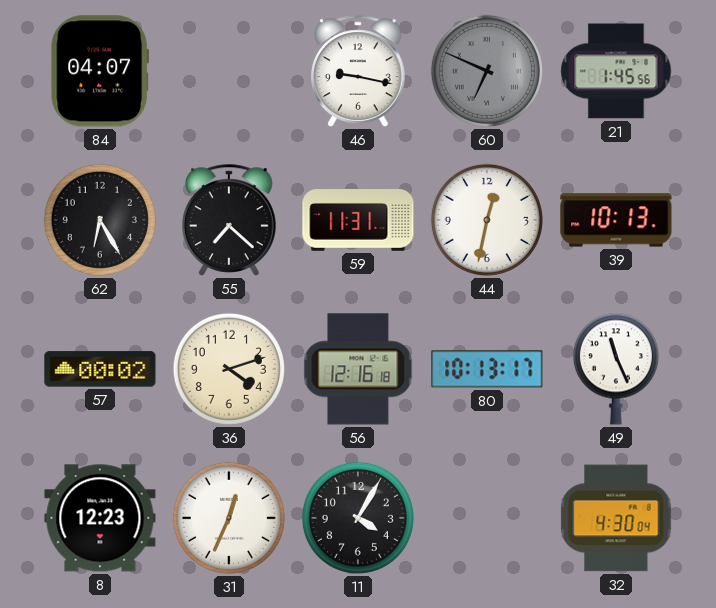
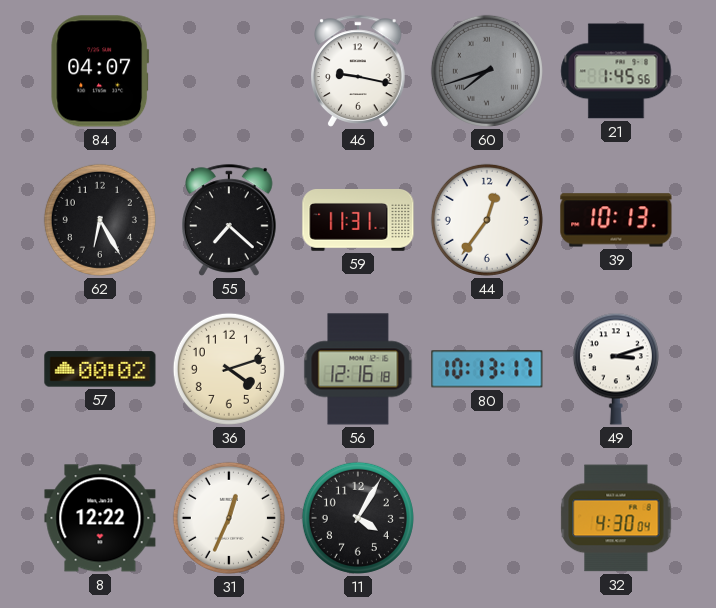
60: 6:49 -> 7:42
44: 12:32 -> 12:36
49: 11:26 -> 3:12
8: 12:23 -> 12:22
